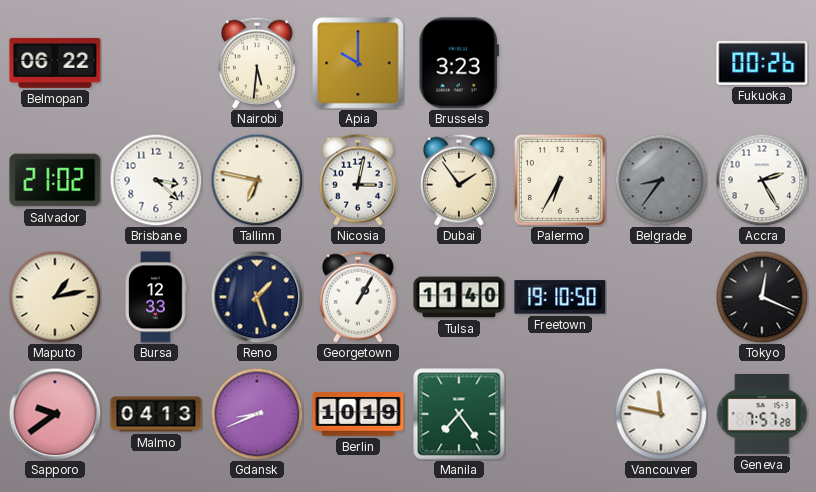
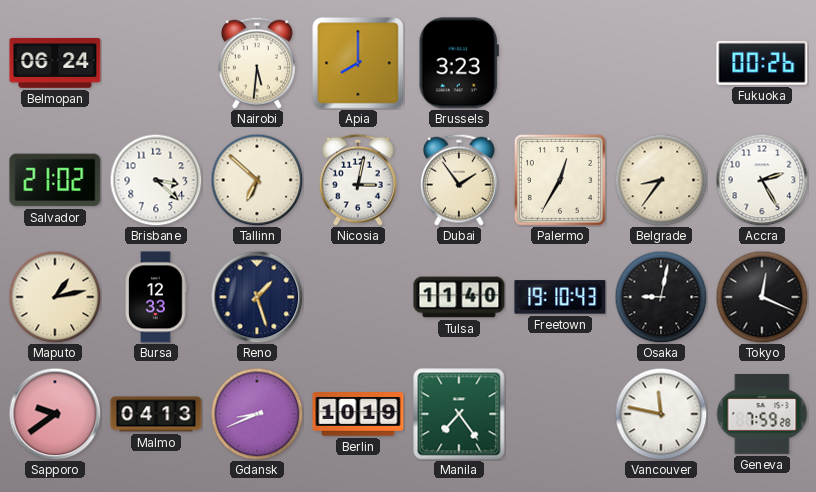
Belmopan: 06:22 -> 06:24
Apia: 10:00 -> 8:00
Tallinn: 6:47 -> 6:52
Palermo: 6:35 -> 12:35
Belgrade dial: grey -> cream
Georgetown: 1:05 -> none
Freetown: 19:10:50 -> 19:10:43
Osaka: none -> 9:02
Geneva: 7:57 -> 7:59
